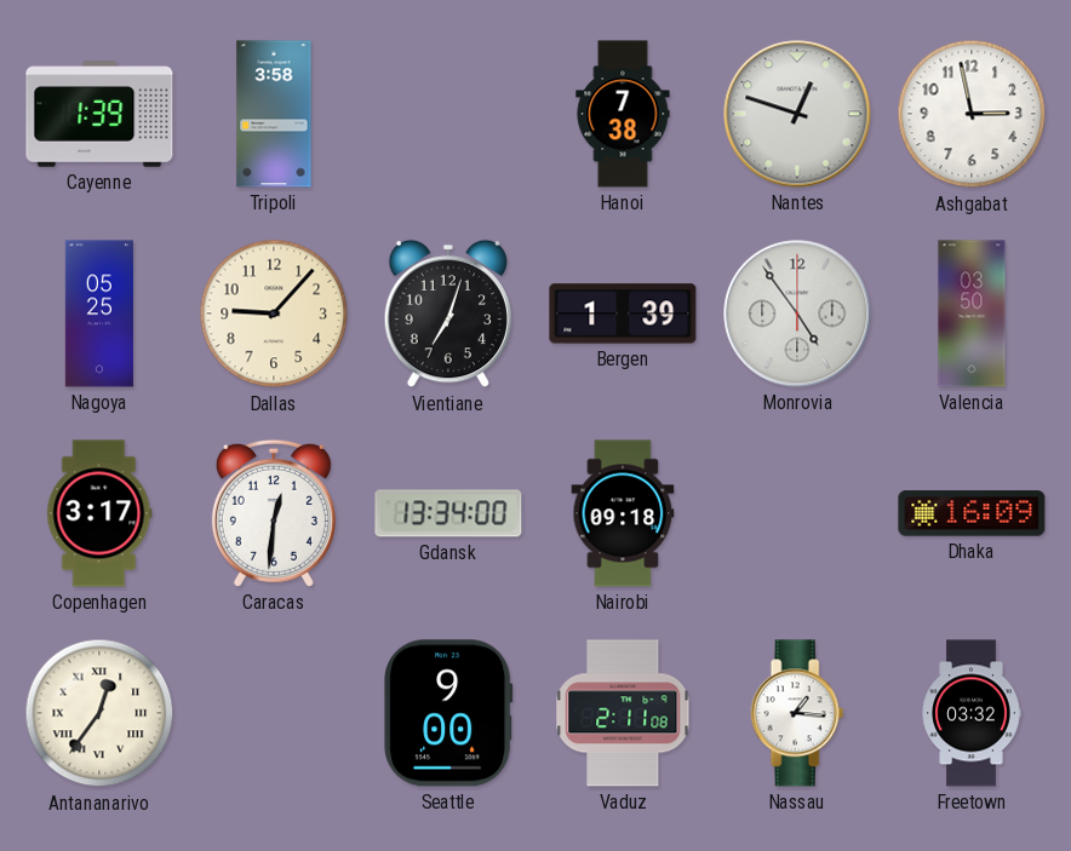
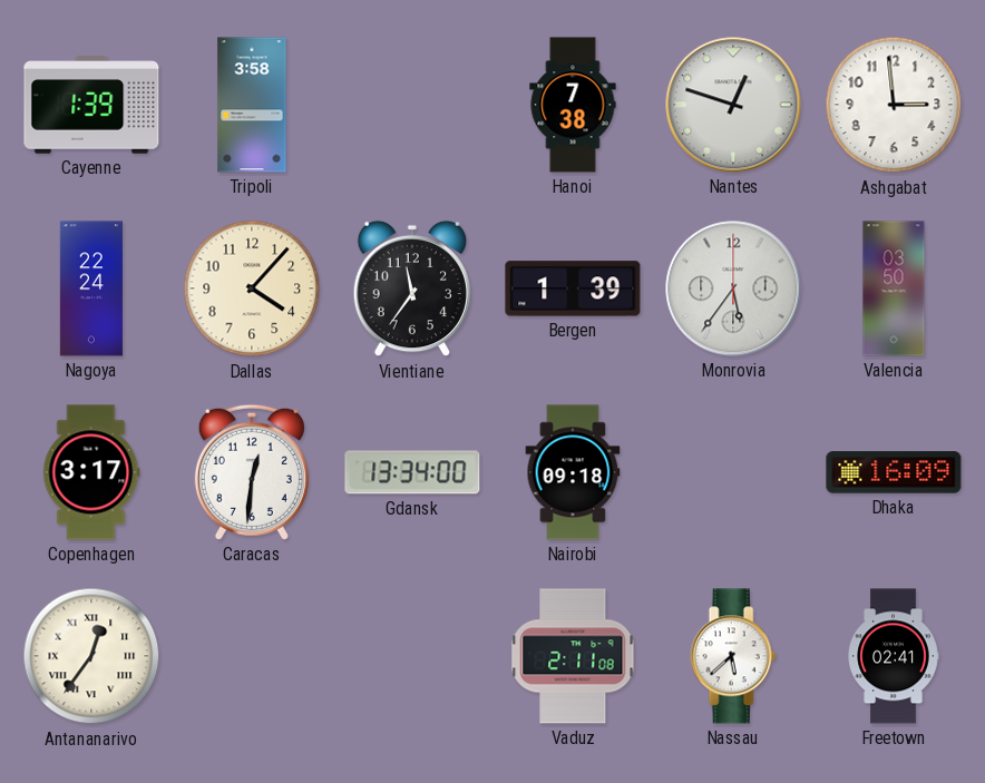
Ashgabat: 2:58 -> 2:59
Nagoya: 05:25 -> 22:24
Dallas: 9:07 -> 4:07
Vientiane: 7:03 -> 11:36
Monrovia: 4:54 -> 5:36
Seattle: 9:00 -> none
Nassau: 1:16 -> 5:38
Freetown: 03:32 -> 02:41
